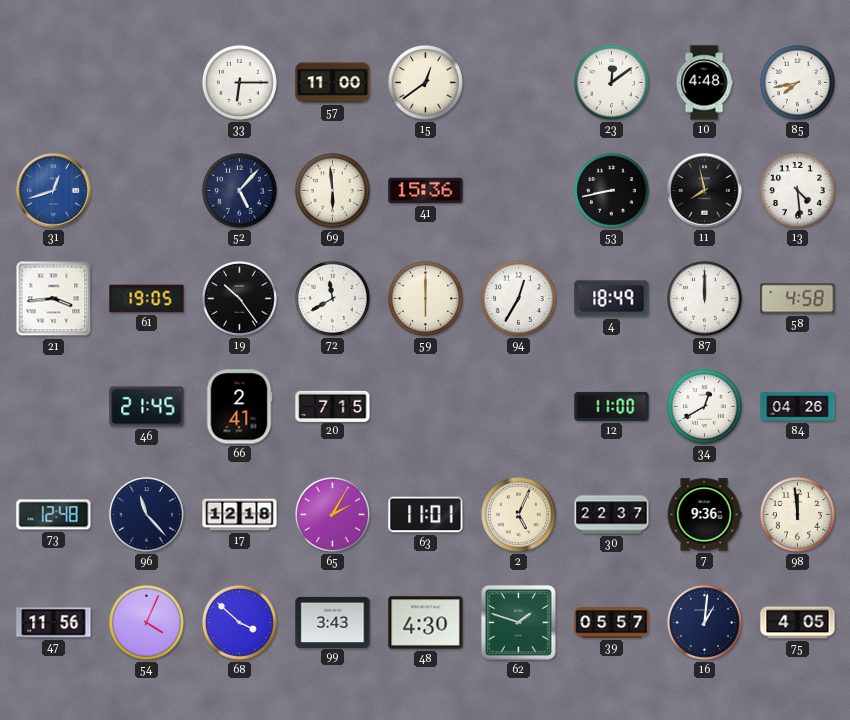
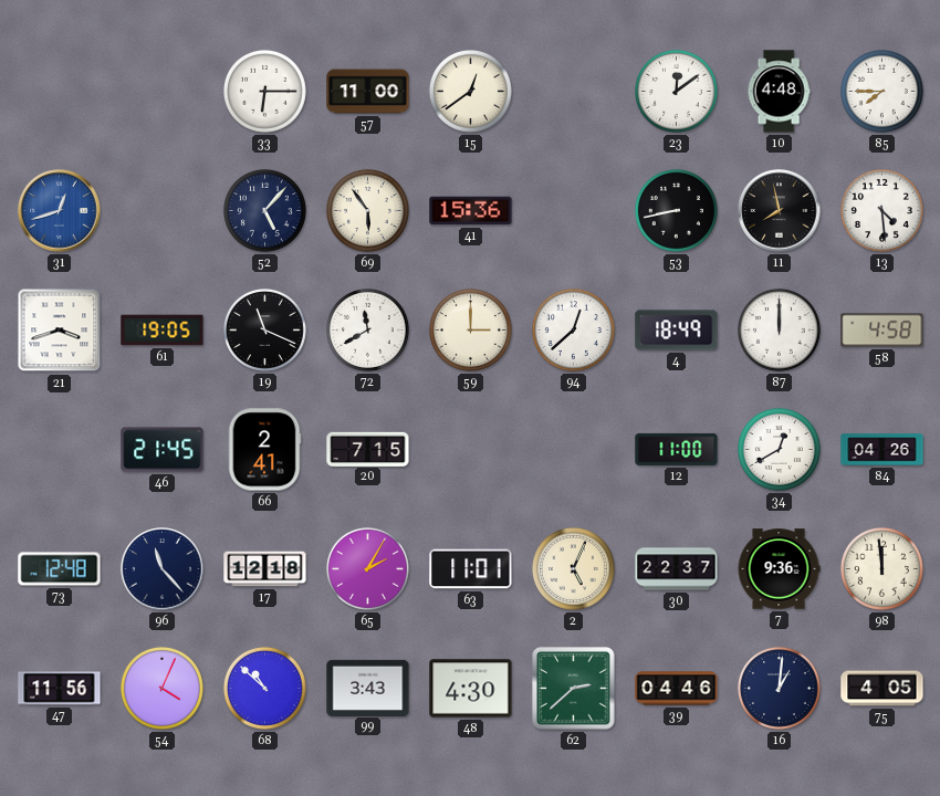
85: 7:43 -> 7:45
69: 5:59 -> 5:54
21: 3:44 -> 3:42
19: 10:24 -> 11:19
59: 6:00 -> 3:00
94: 12:35 -> 12:38
68: 3:52 -> 10:52
62: 1:48 -> 2:38
39: 05:57 -> 04:46
